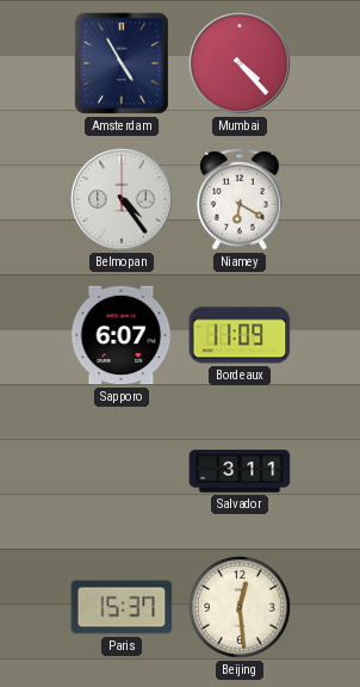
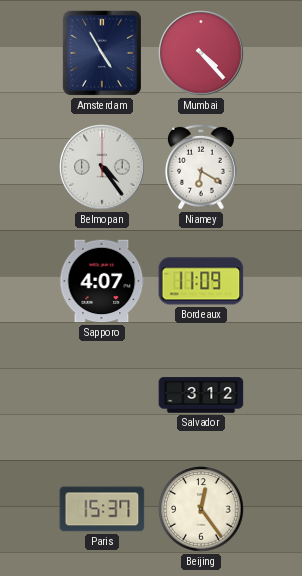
Sapporo: 6:07 -> 4:07
Salvador: 3:11 -> 3:12
Beijing: 12:29 -> 12:24
